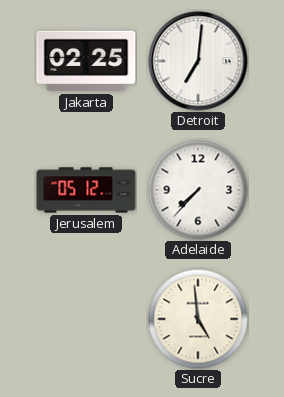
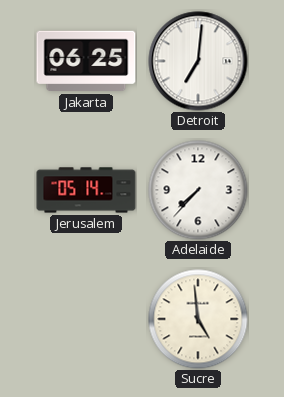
Jakarta: 02:25 -> 06:25
Jerusalem: 05:12 -> 05:14
